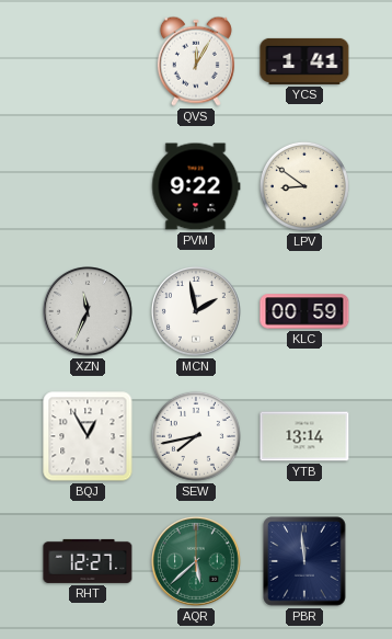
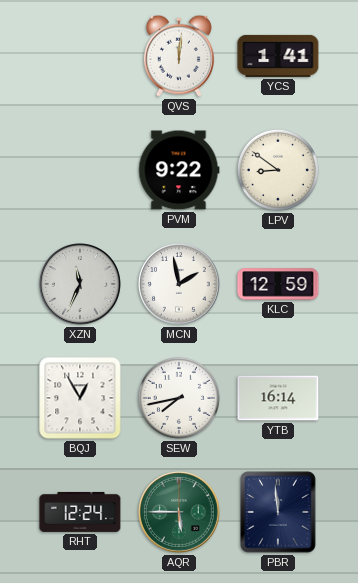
QVS: 12:05 -> 12:01
KLC: 00:59 -> 12:59
YTB: 13:14 -> 16:14
RHT: 12:27 -> 12:24
AQR: 5:38 -> 5:45
